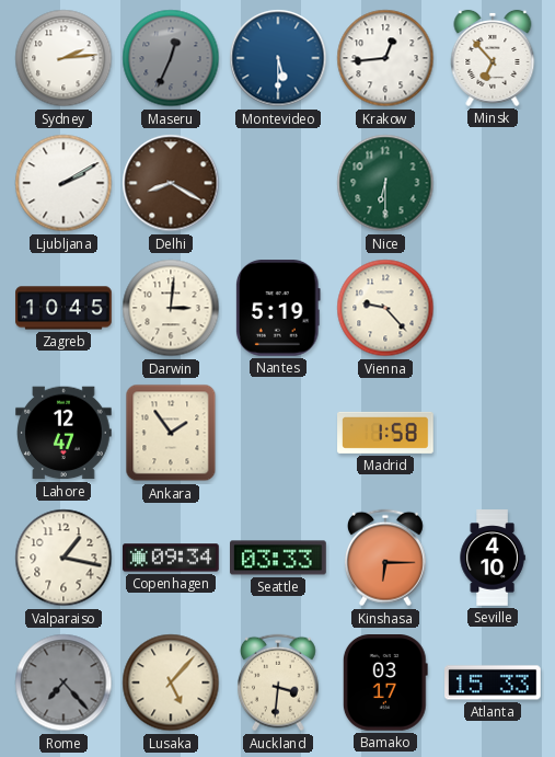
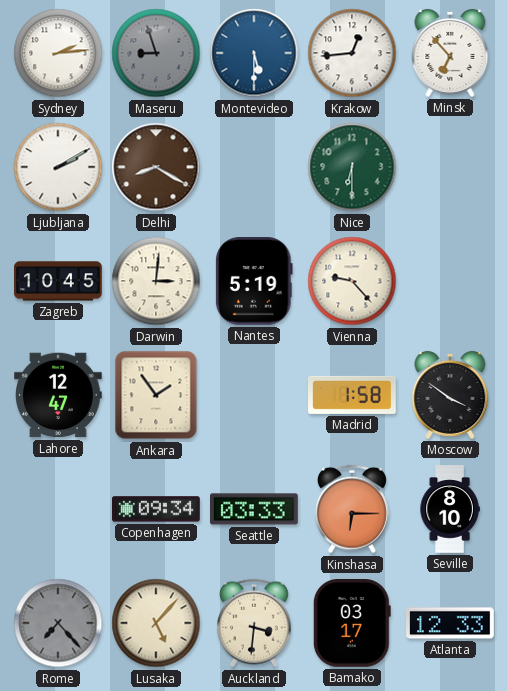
Maseru: 12:34 -> 8:57
Moscow: none -> 3:51
Valparaiso: 1:17 -> none
Seville: 4:10 -> 8:10
Atlanta: 15:33 -> 12:33
